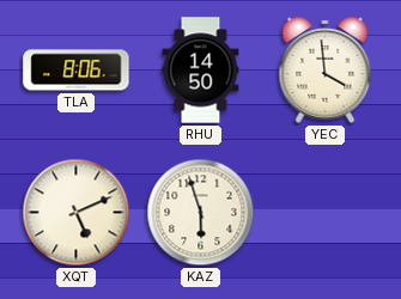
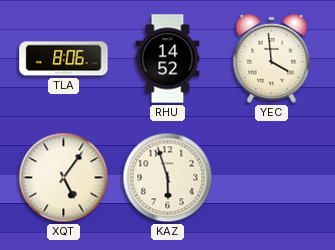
RHU: 14:50 -> 14:52
XQT: 5:11 -> 5:06
